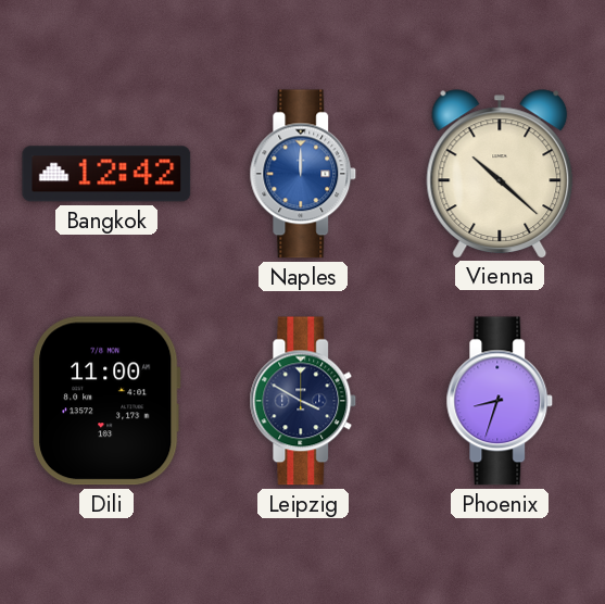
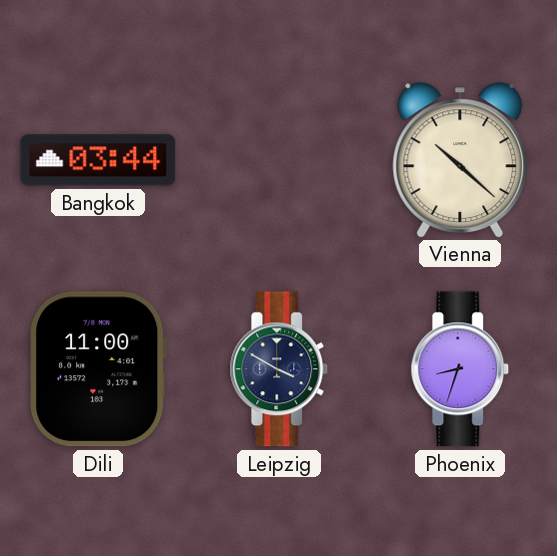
Bangkok: 12:42 -> 03:44
Naples: 12:00 -> none
